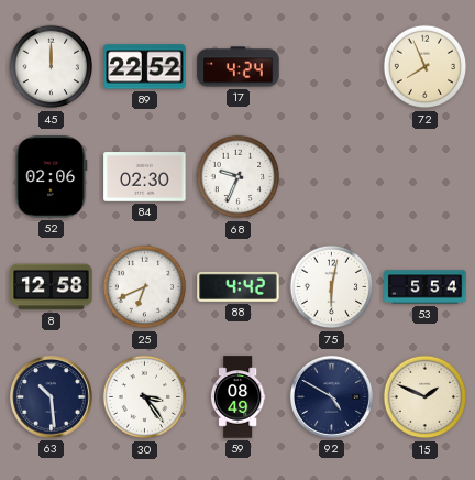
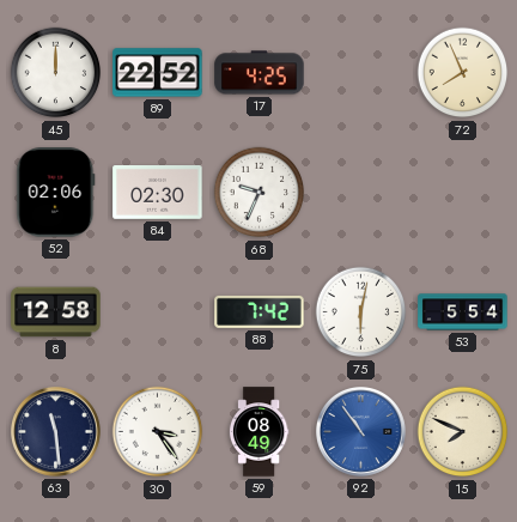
17: 4:24 -> 4:25
25: 6:41 -> none
88: 4:42 -> 7:42
63: 10:29 -> 11:29
92: 4:50 -> 10:54
92 dial: navy -> blue
15: 1:49 -> 7:49
